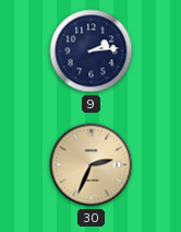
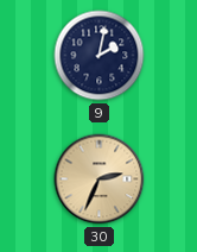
9: 2:14 -> 2:02
